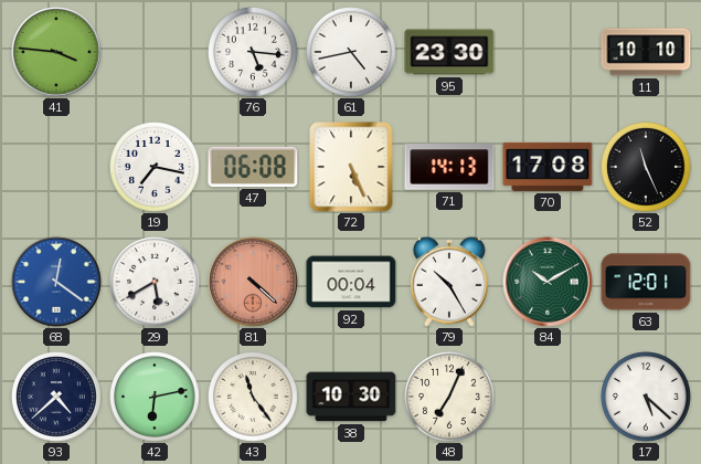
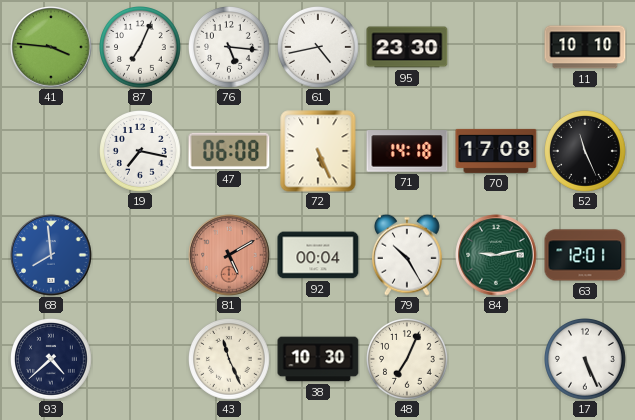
87: none -> 7:04
71: 14:13 -> 14:18
68: 12:21 -> 7:59
29: 5:40 -> none
81: 4:22 -> 5:10
84: 10:10 -> 9:13
42: 6:13 -> none
43: 11:24 -> 11:26
17: 5:22 -> 5:26
